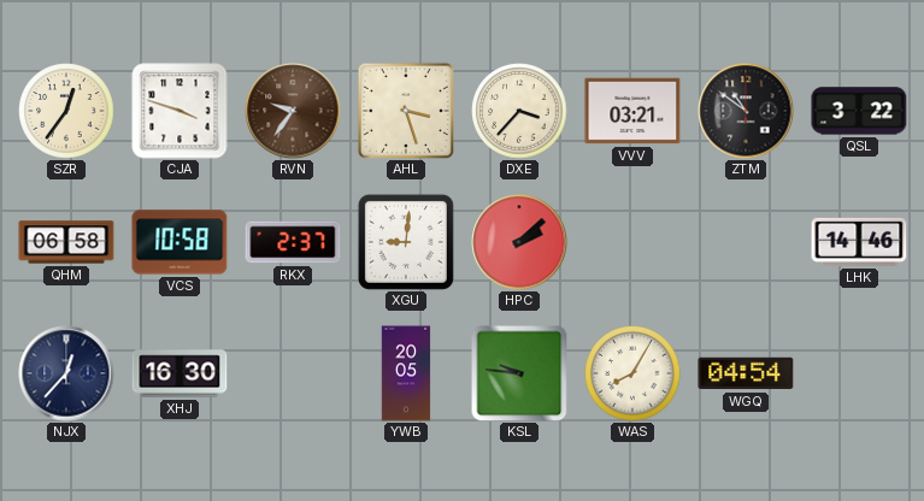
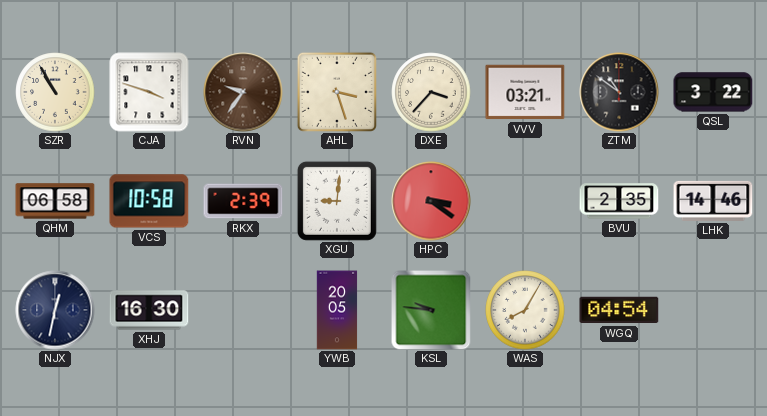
SZR: 12:36 -> 10:55
RKX: 2:37 -> 2:39
HPC: 2:08 -> 3:21
BVU: none -> 2:35
NJX: 12:37 -> 12:32
